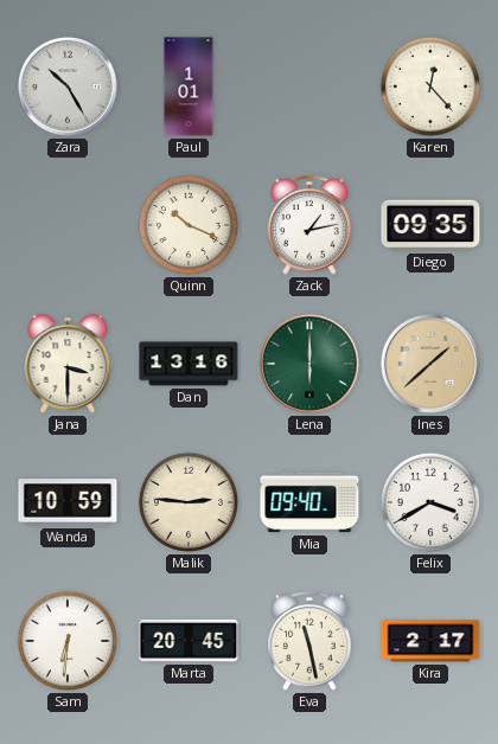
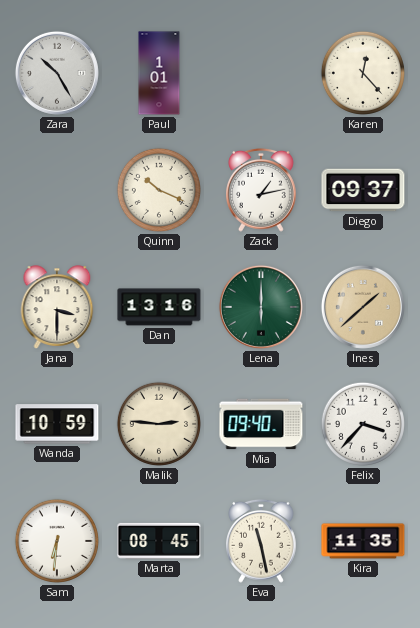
Diego: 09:35 -> 09:37
Felix: 3:40 -> 3:37
Marta: 20:45 -> 08:45
Kira: 2:17 -> 11:35
